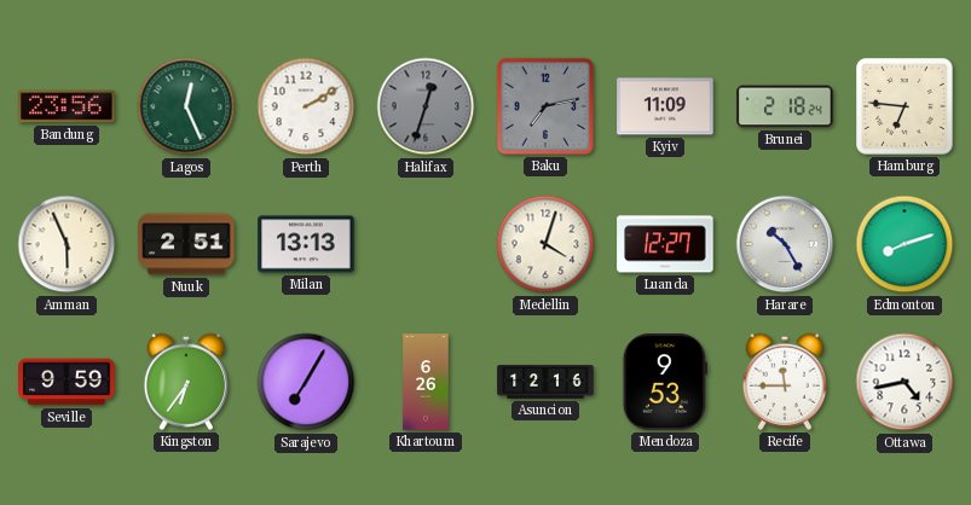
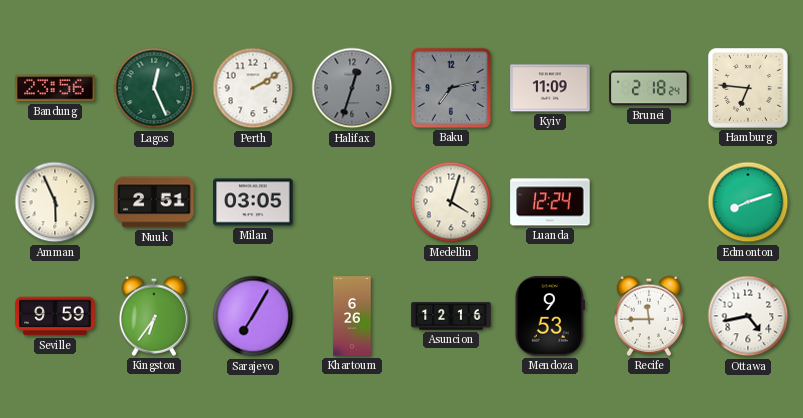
Milan: 13:13 -> 03:05
Luanda: 12:27 -> 12:24
Harare: 10:25 -> none
